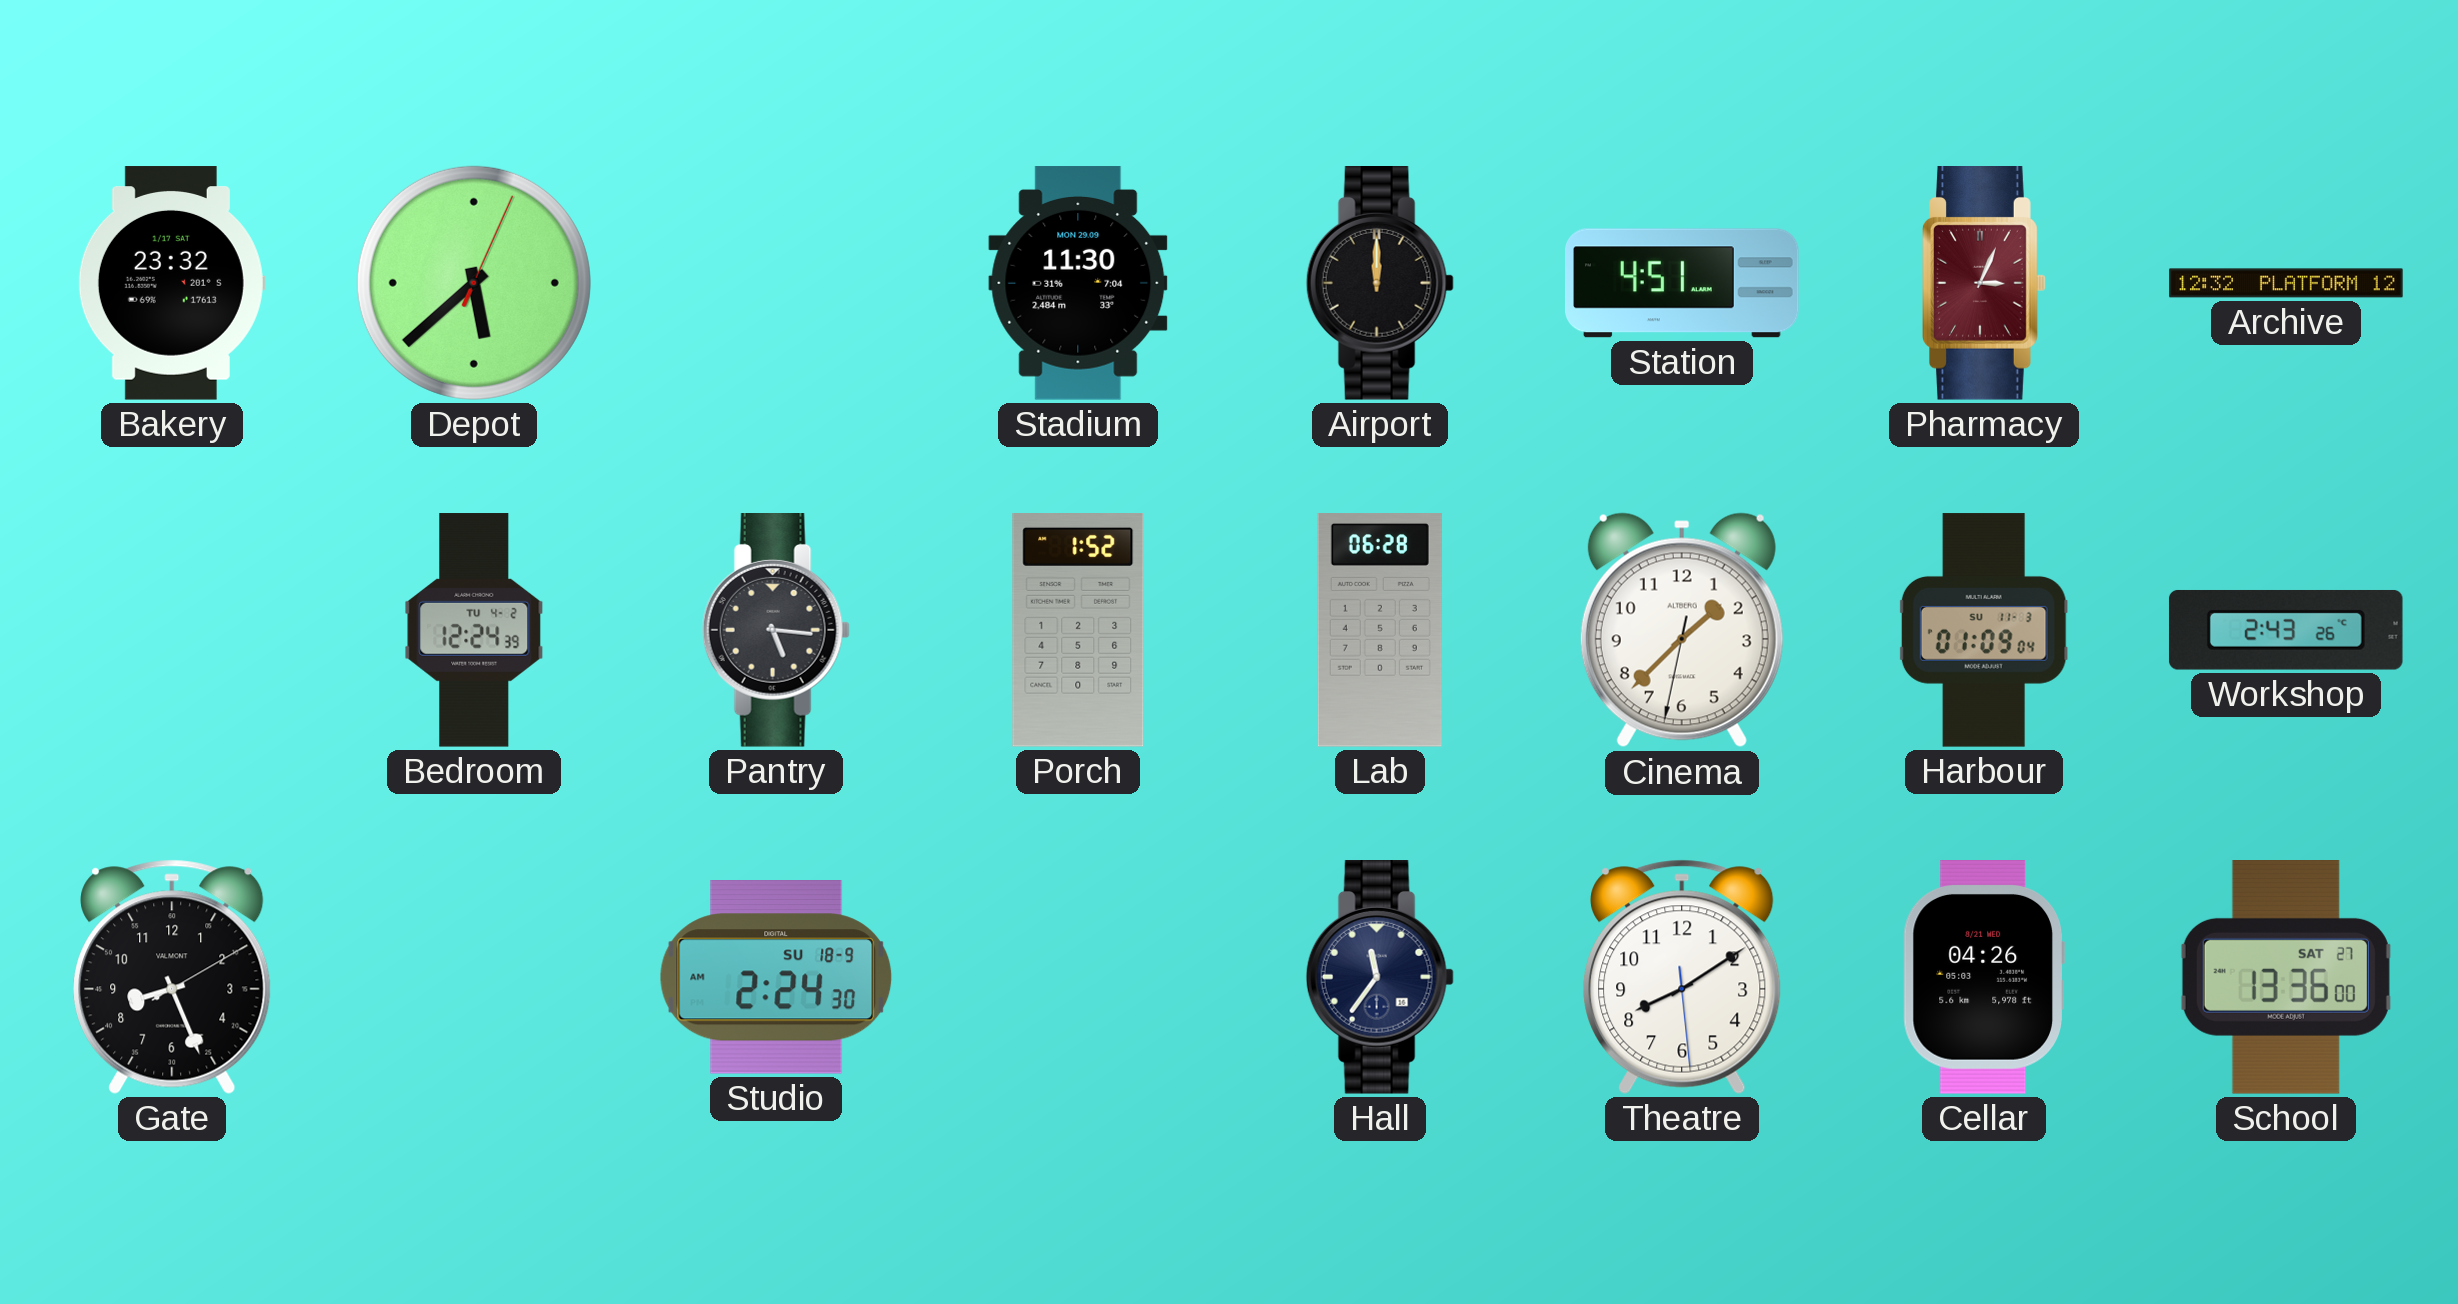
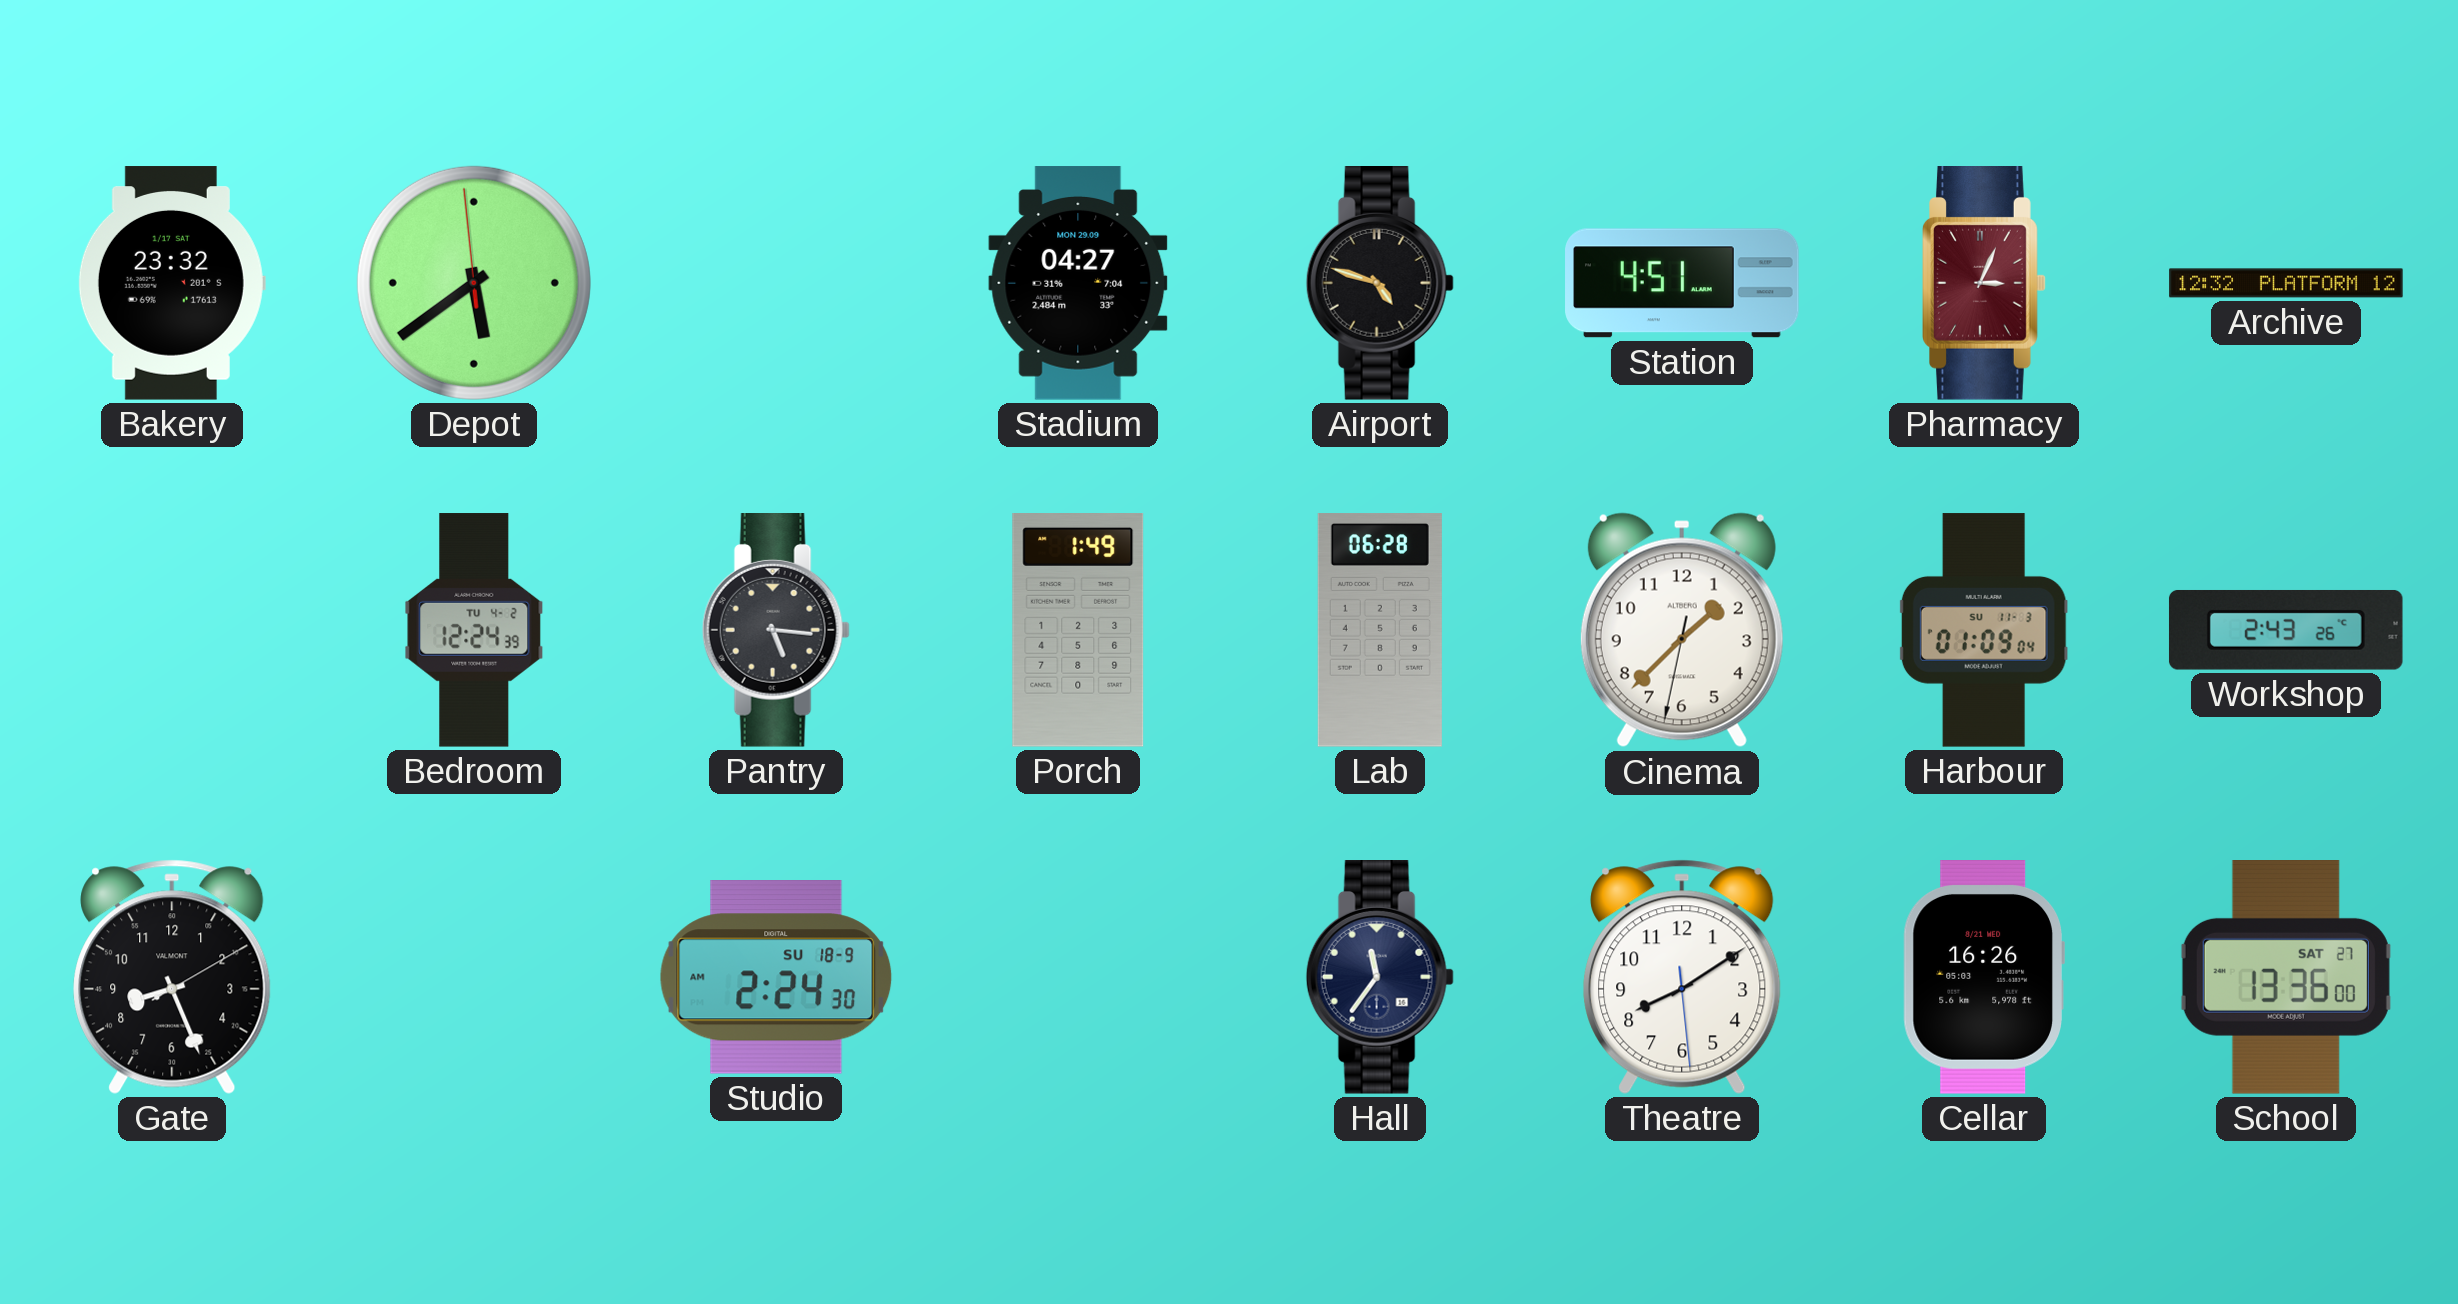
Depot: 5:38:04 -> 5:38:59
Stadium: 11:30 -> 04:27
Airport: 12:00 -> 4:48
Porch: 1:52 -> 1:49
Cellar: 04:26 -> 16:26
